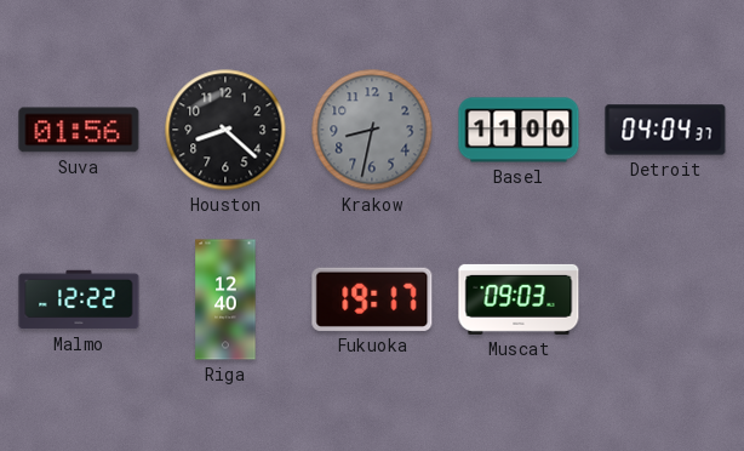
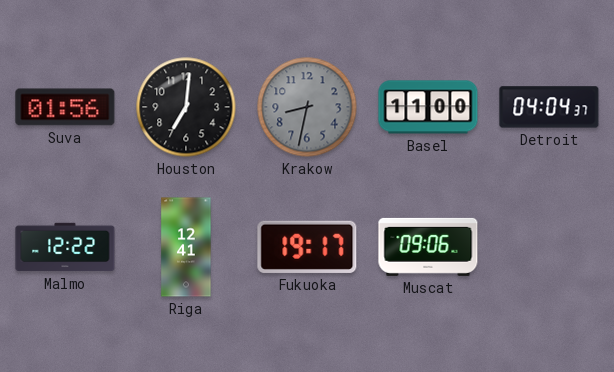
Houston: 8:22 -> 7:01
Riga: 12:40 -> 12:41
Muscat: 09:03 -> 09:06
